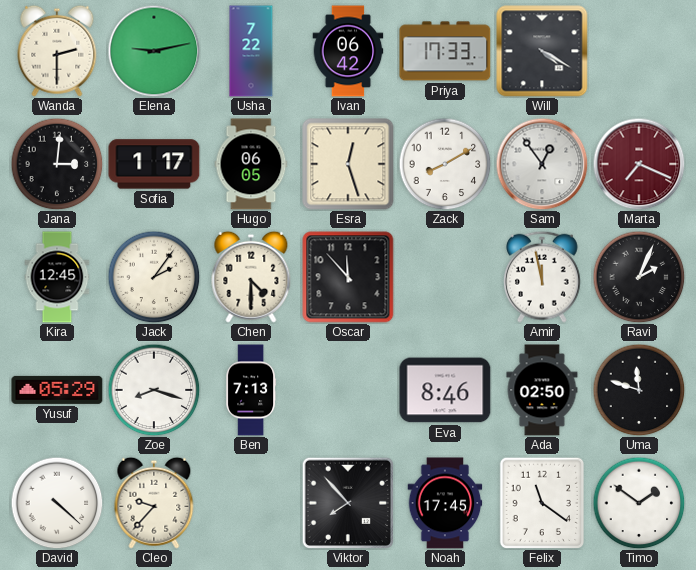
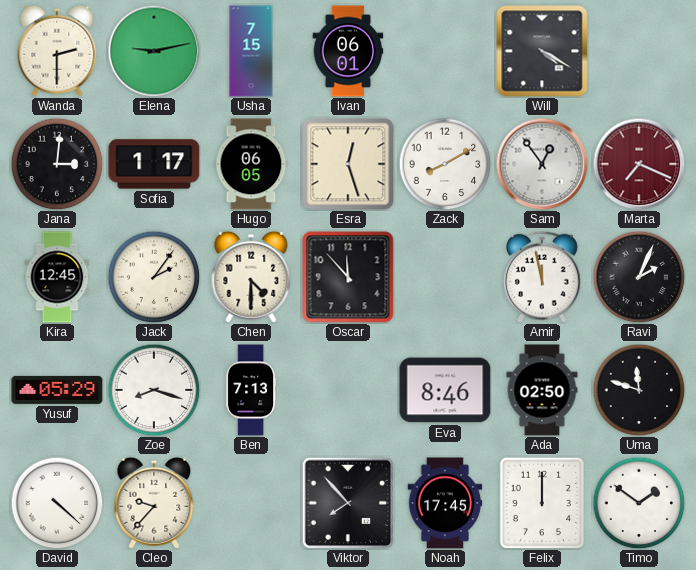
Usha: 7:22 -> 7:15
Ivan: 06:42 -> 06:01
Priya: 17:33 -> none
Felix: 11:21 -> 12:00
